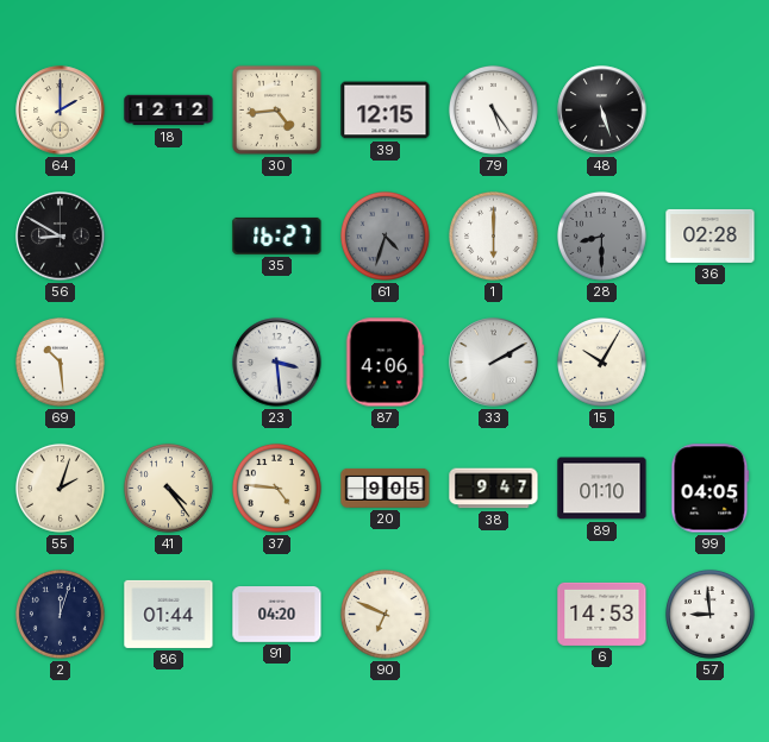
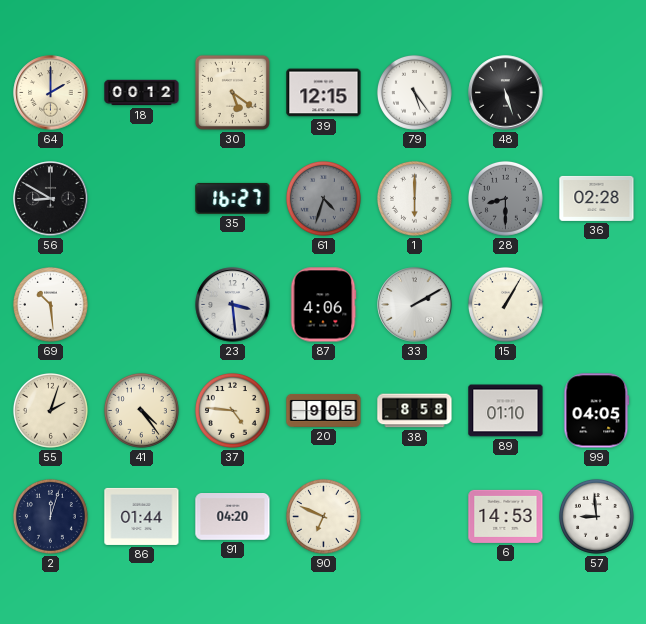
18: 12:12 -> 00:12
30: 4:44 -> 5:21
15: 10:05 -> 1:05
38: 9:47 -> 8:58
